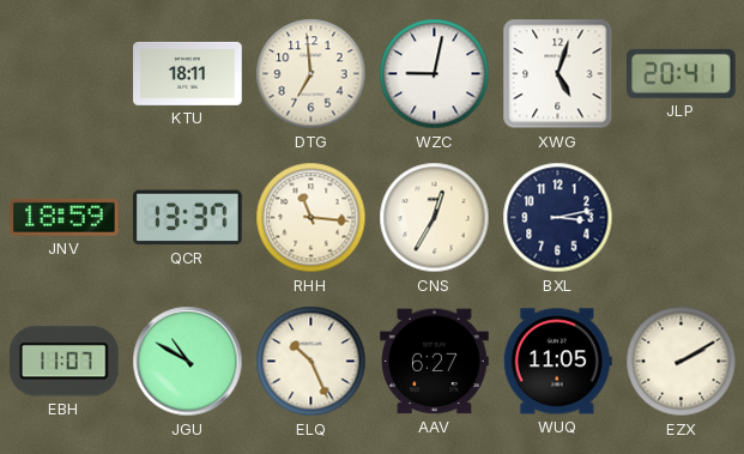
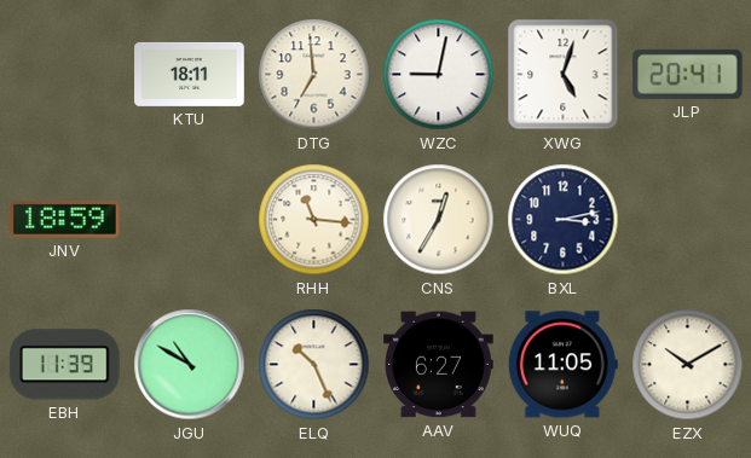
QCR: 13:37 -> none
EBH: 11:07 -> 11:39
EZX: 2:10 -> 10:10
